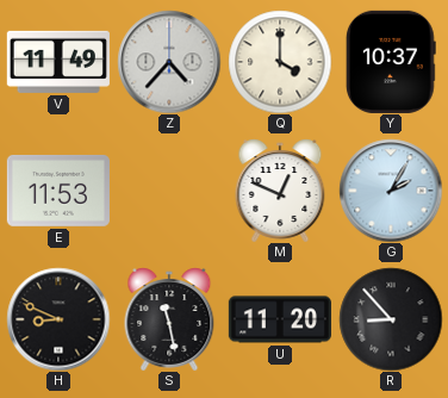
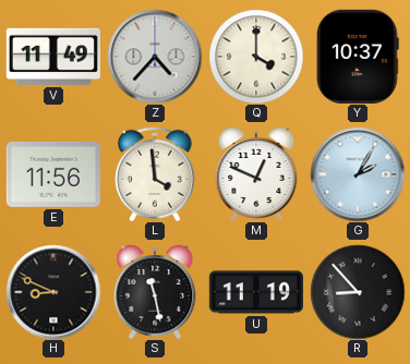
E: 11:53 -> 11:56
L: none -> 3:59
U: 11:20 -> 11:19
